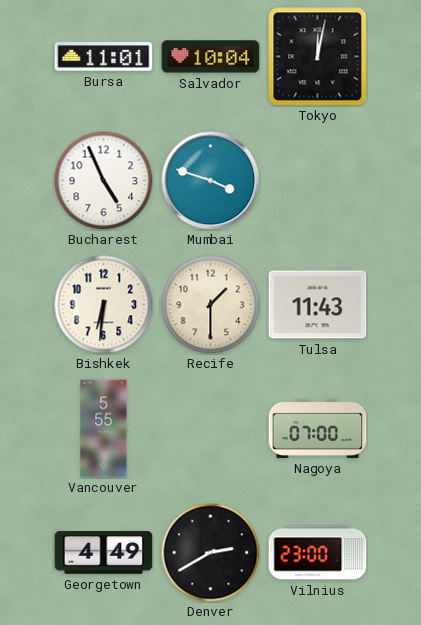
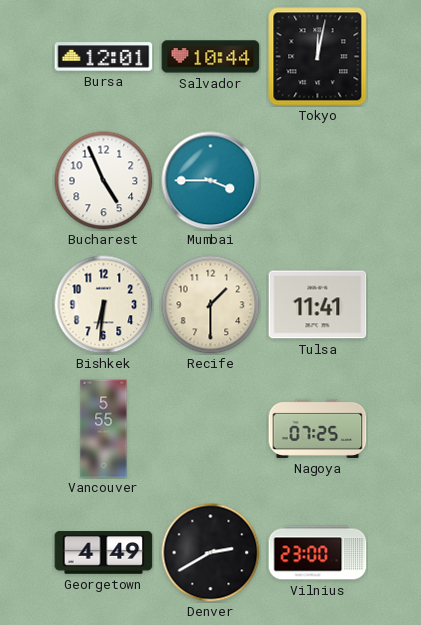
Bursa: 11:01 -> 12:01
Salvador: 10:04 -> 10:44
Mumbai: 3:48 -> 3:45
Tulsa: 11:43 -> 11:41
Nagoya: 07:00 -> 07:25
